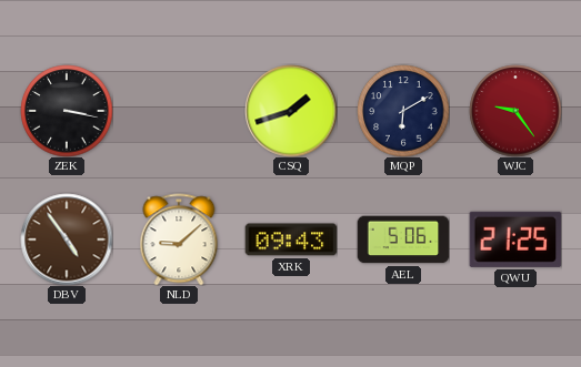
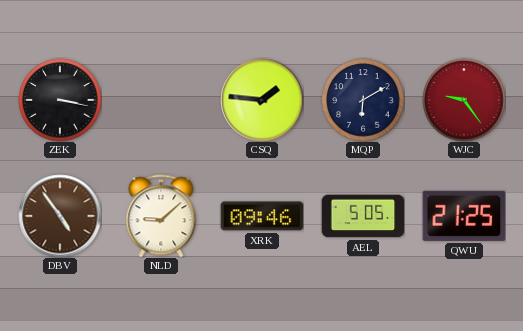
CSQ: 1:42 -> 1:46
XRK: 09:43 -> 09:46
AEL: 5:06 -> 5:05
